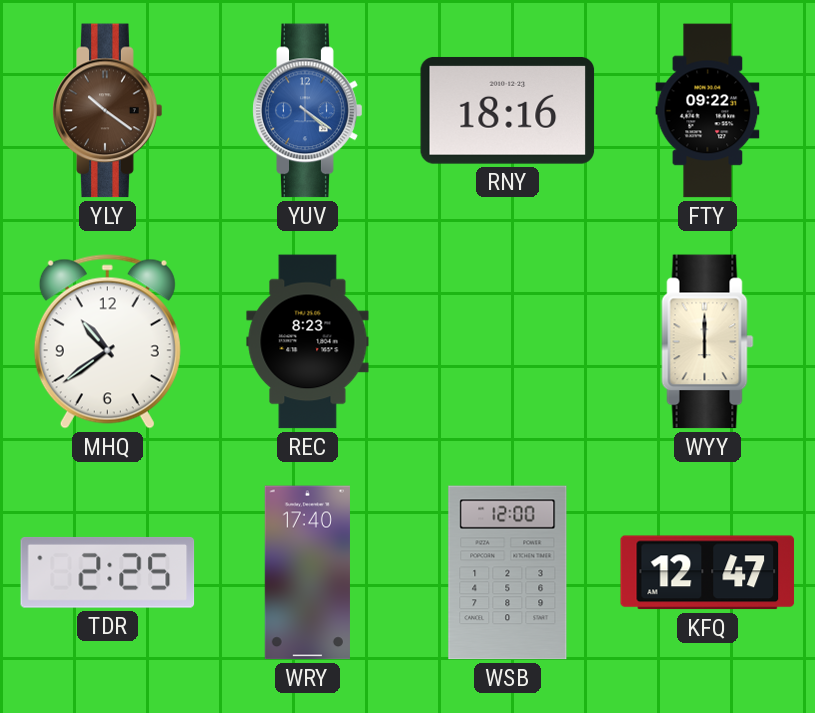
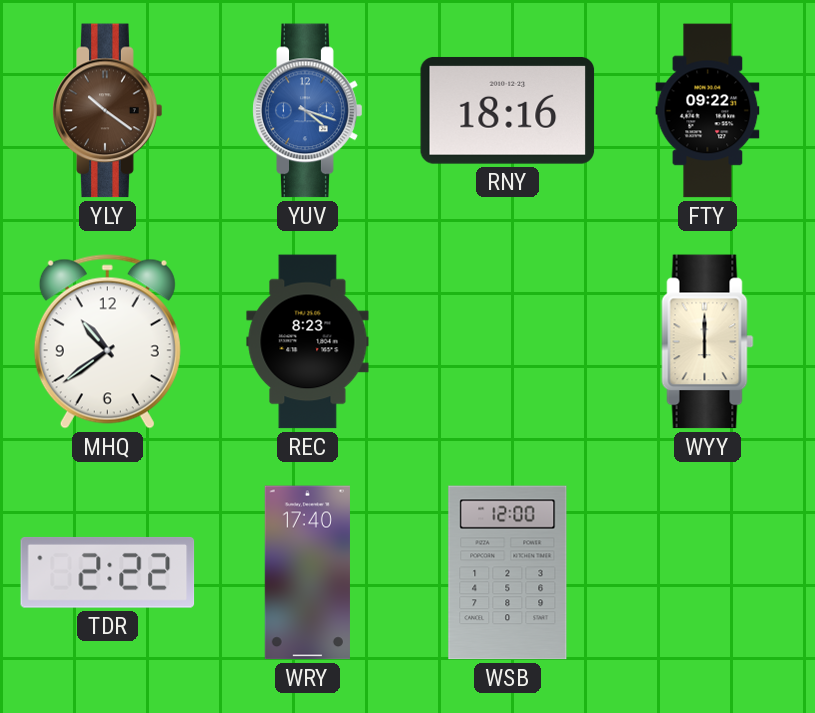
YUV: 4:21 -> 4:18
TDR: 2:25 -> 2:22
KFQ: 12:47 -> none
